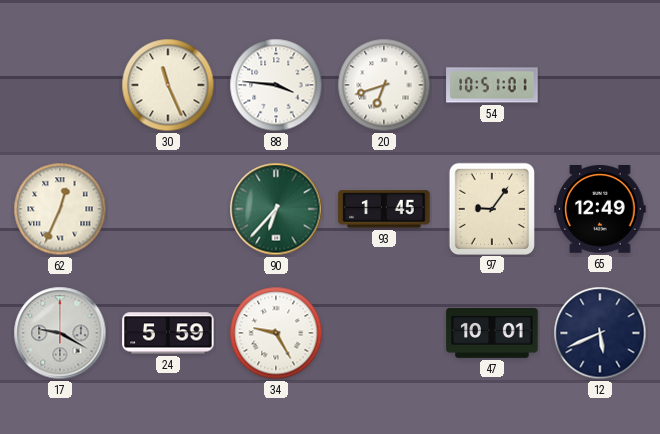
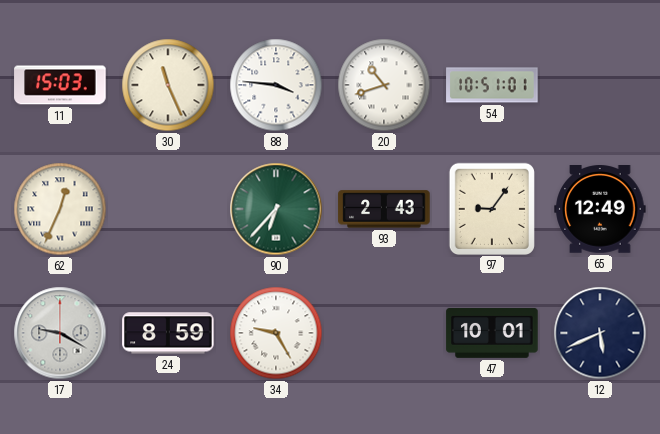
11: none -> 15:03
20: 6:42 -> 10:42
93: 1:45 -> 2:43
24: 5:59 -> 8:59
